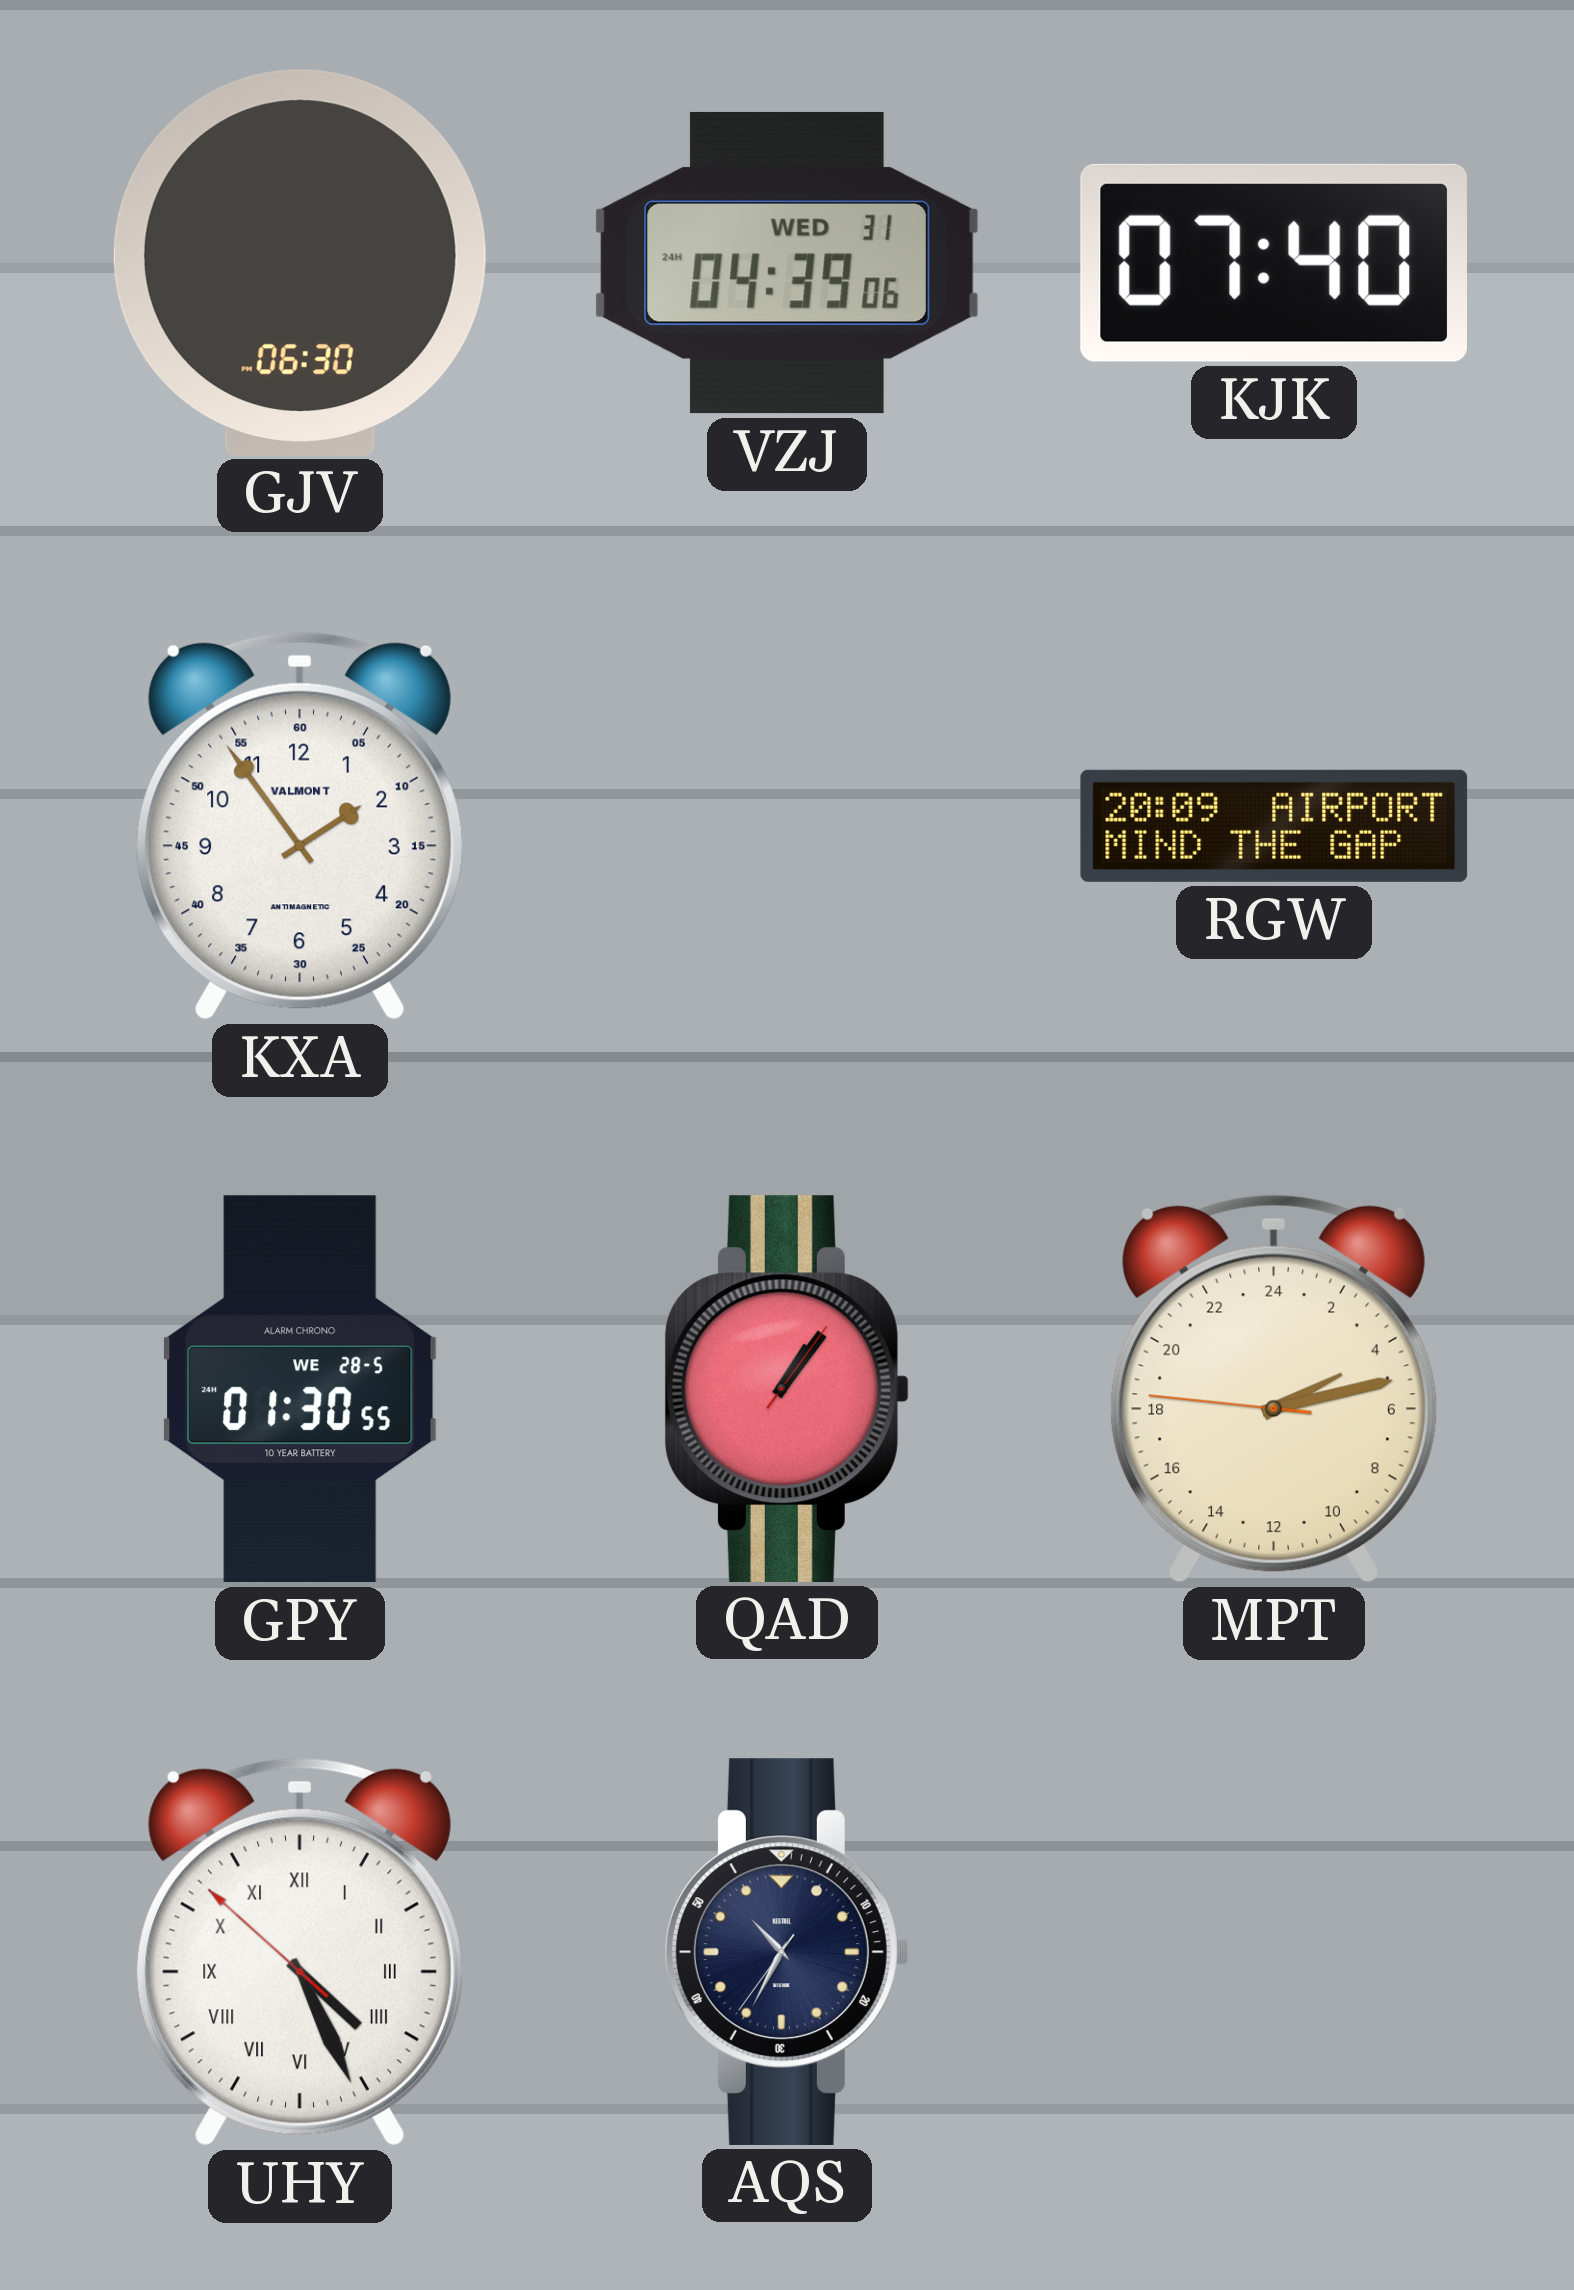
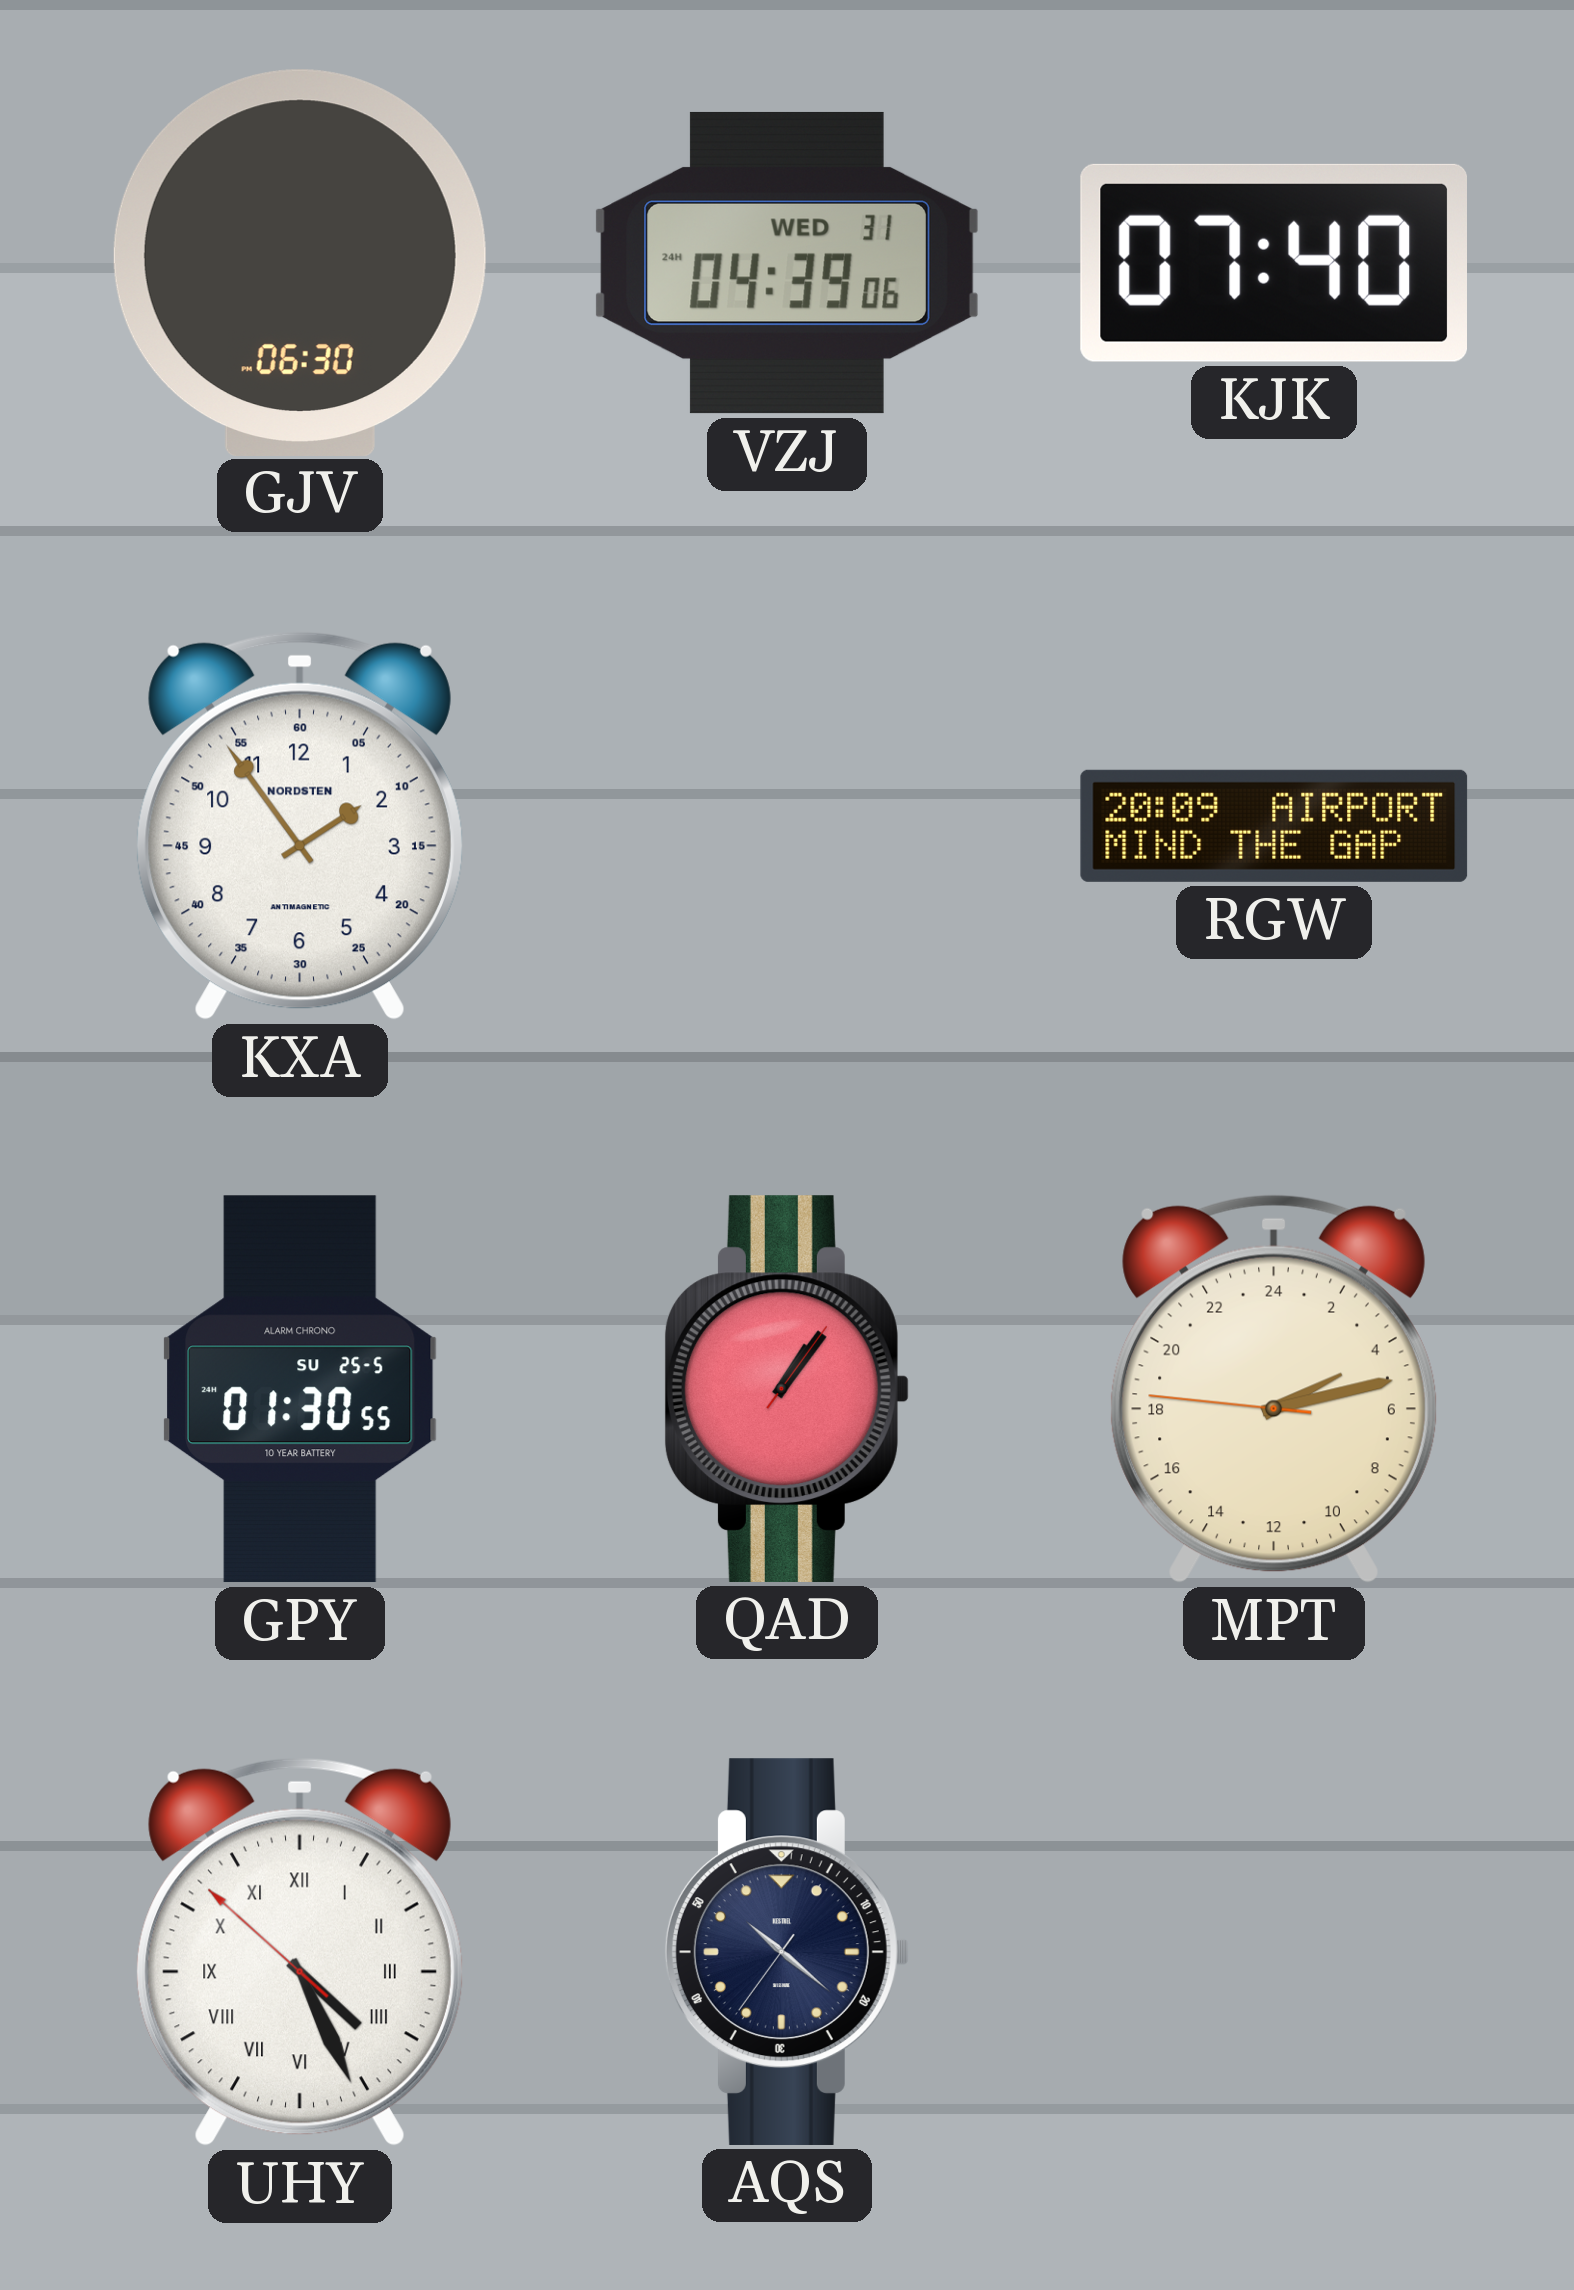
KXA brand: VALMONT -> NORDSTEN
GPY date: WE 28-5 -> SU 25-5
AQS: 10:34 -> 10:21
